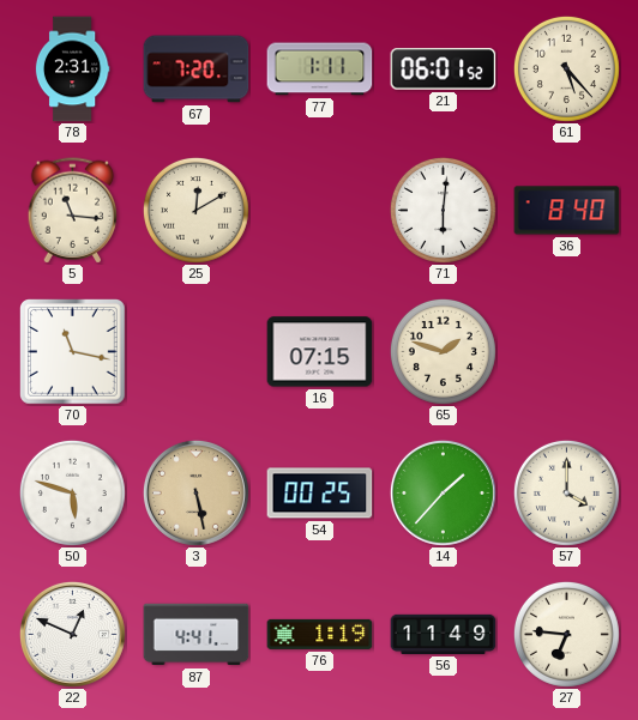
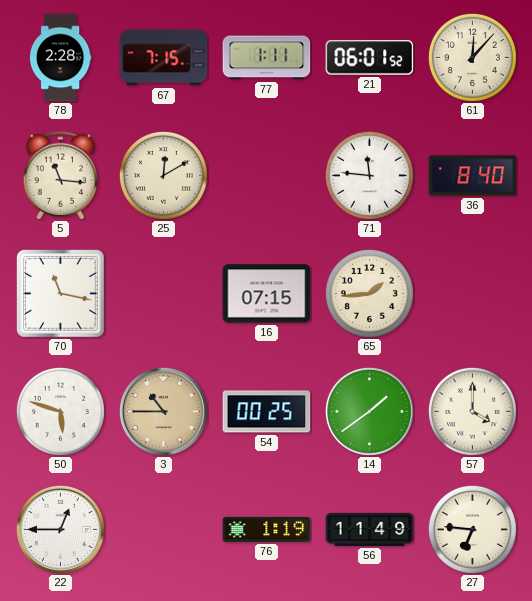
78: 2:31 -> 2:28
67: 7:20 -> 7:15
61: 5:23 -> 12:07
71: 6:01 -> 11:46
65: 1:48 -> 1:44
3: 5:28 -> 10:45
14: 1:37 -> 1:39
22: 12:49 -> 12:45
87: 4:41 -> none
